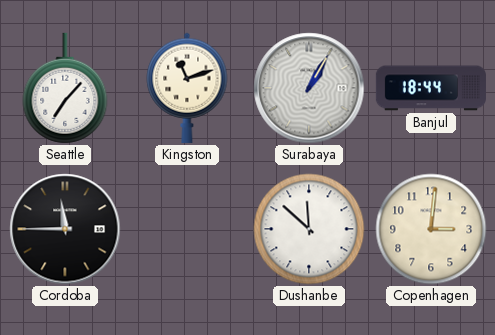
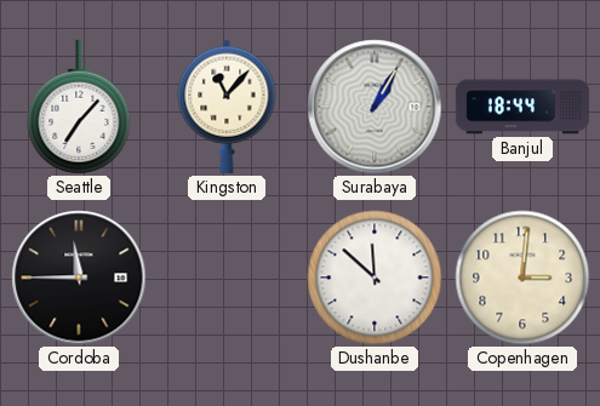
Kingston: 11:12 -> 11:07
